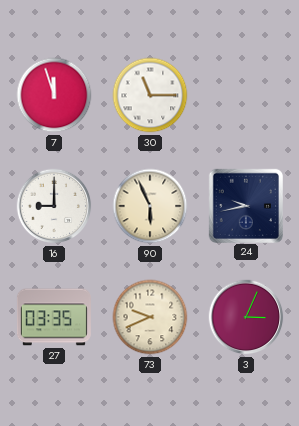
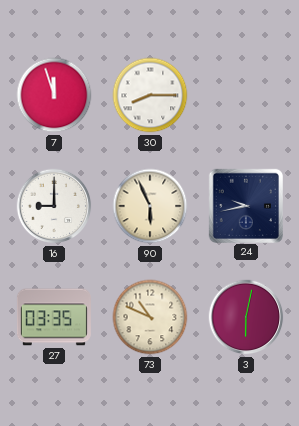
30: 11:15 -> 8:15
73: 9:41 -> 10:49
3: 3:04 -> 6:02
